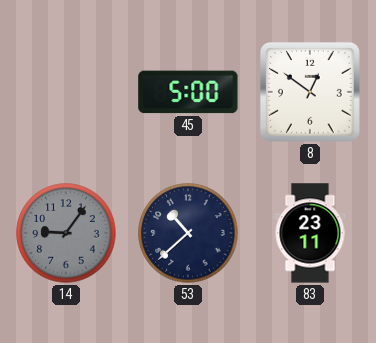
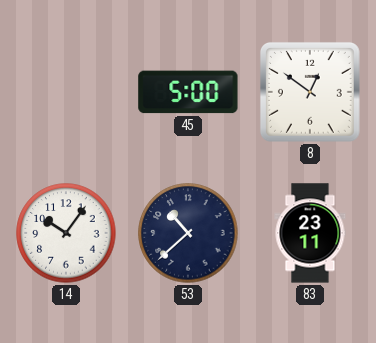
14: 9:06 -> 10:06
14 dial: grey -> white
